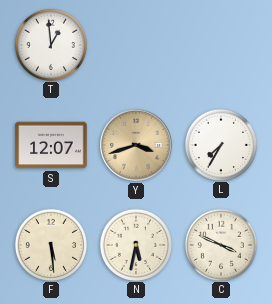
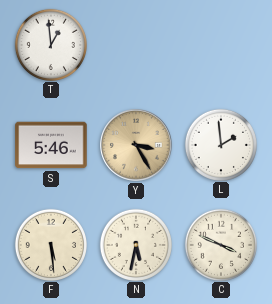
S: 12:07 -> 5:46
Y: 3:42 -> 3:25
L: 7:35 -> 1:59
